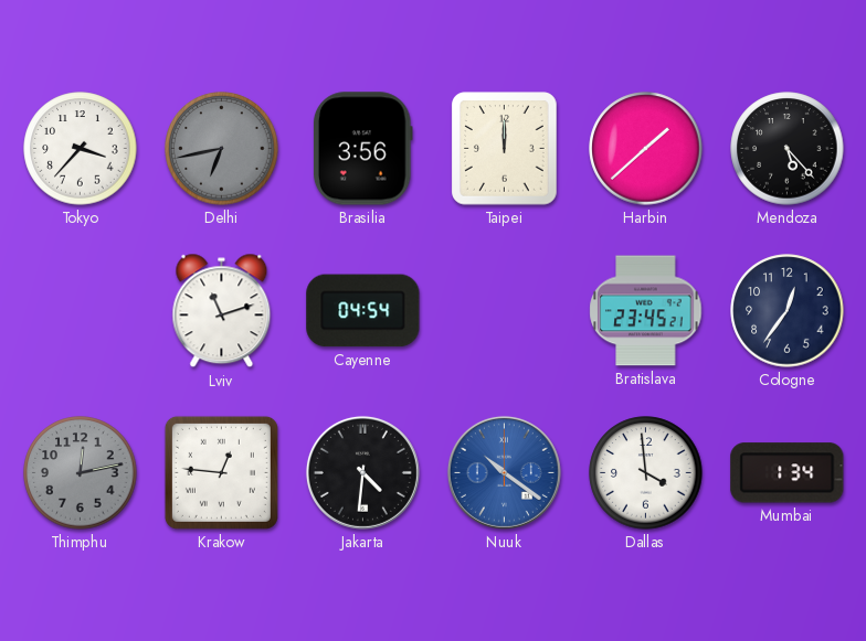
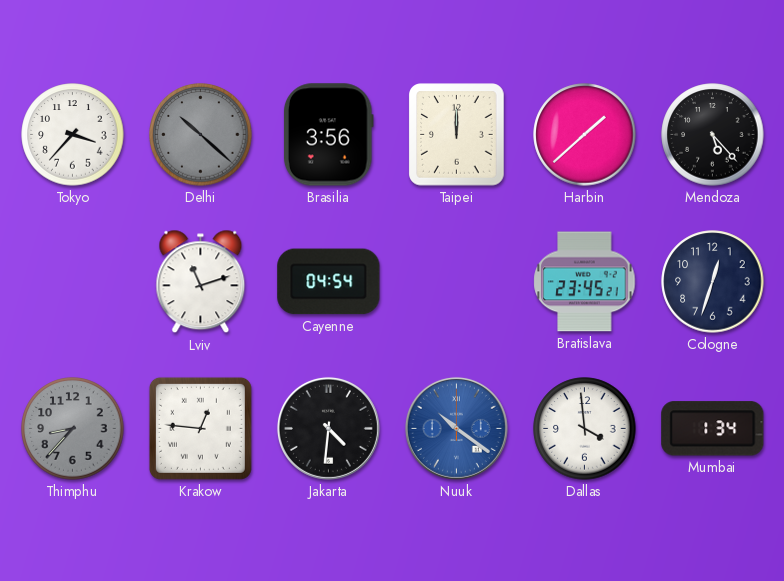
Delhi: 6:43 -> 10:22
Cologne: 12:36 -> 12:33
Thimphu: 12:13 -> 8:37
